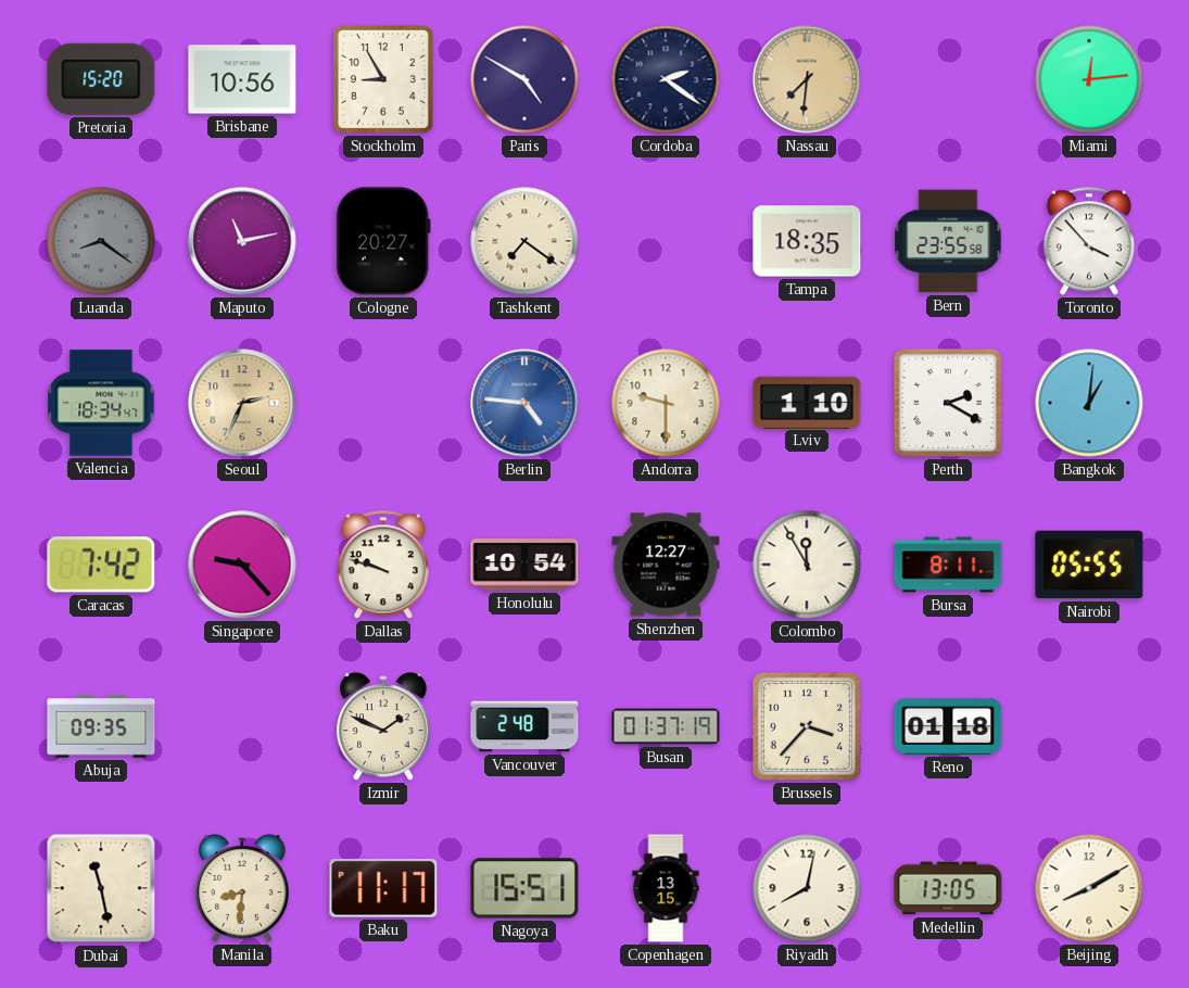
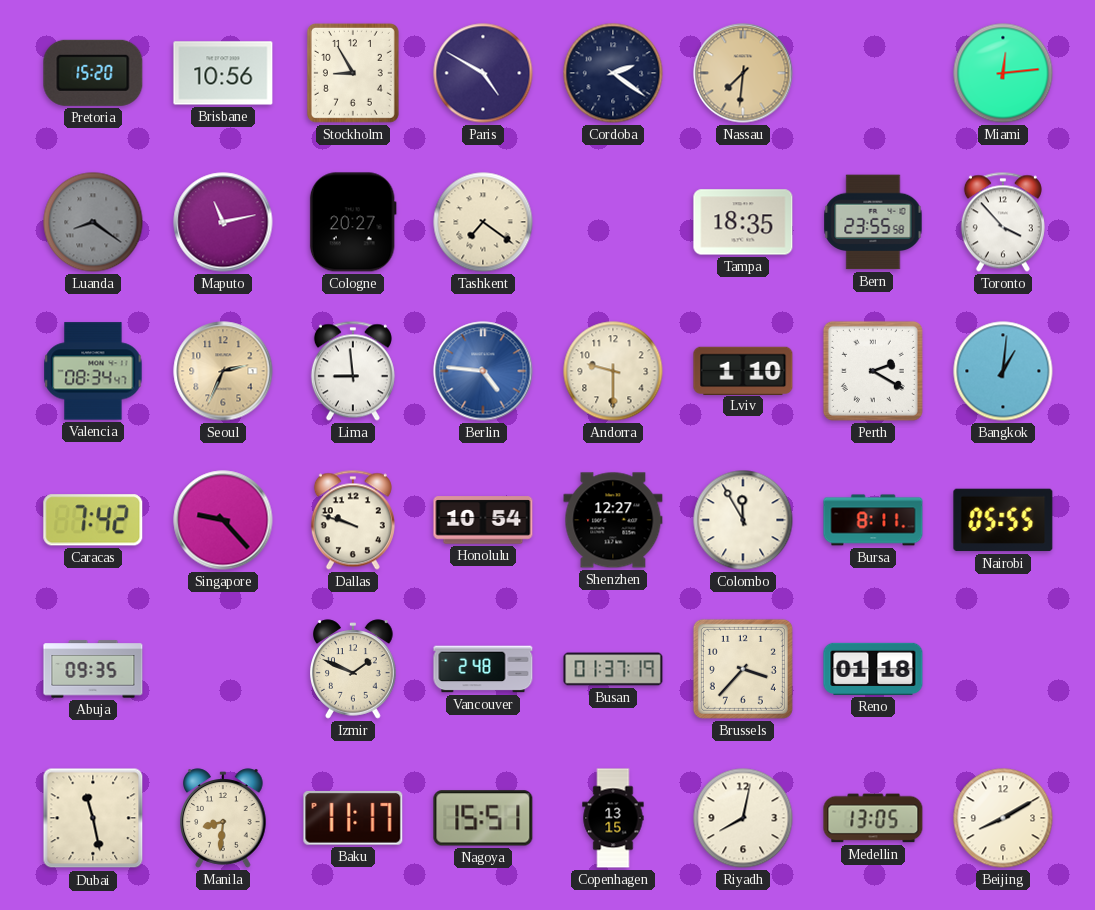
Valencia: 18:34 -> 08:34
Lima: none -> 8:59
